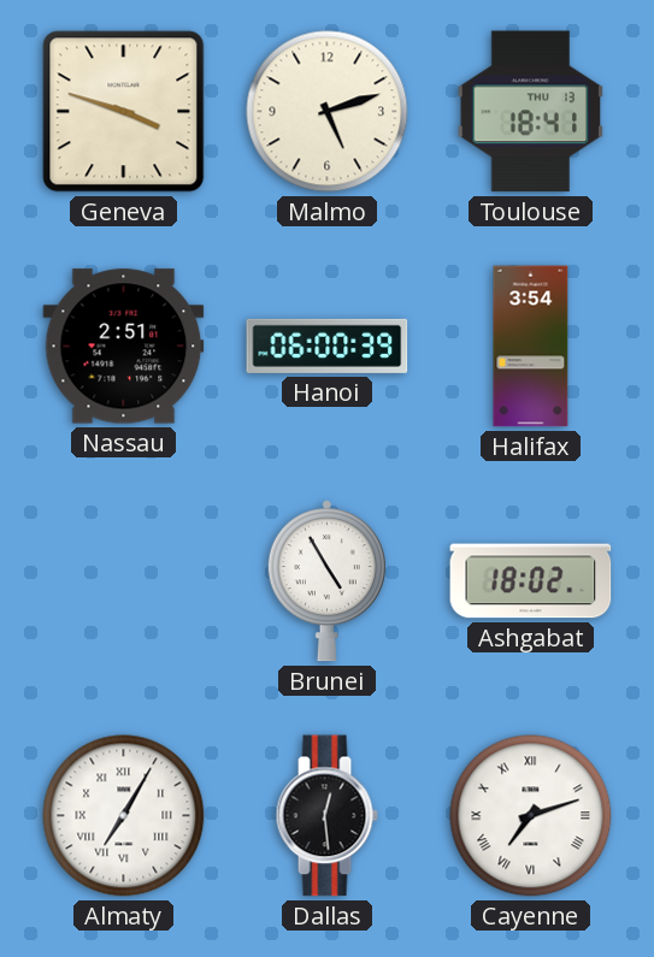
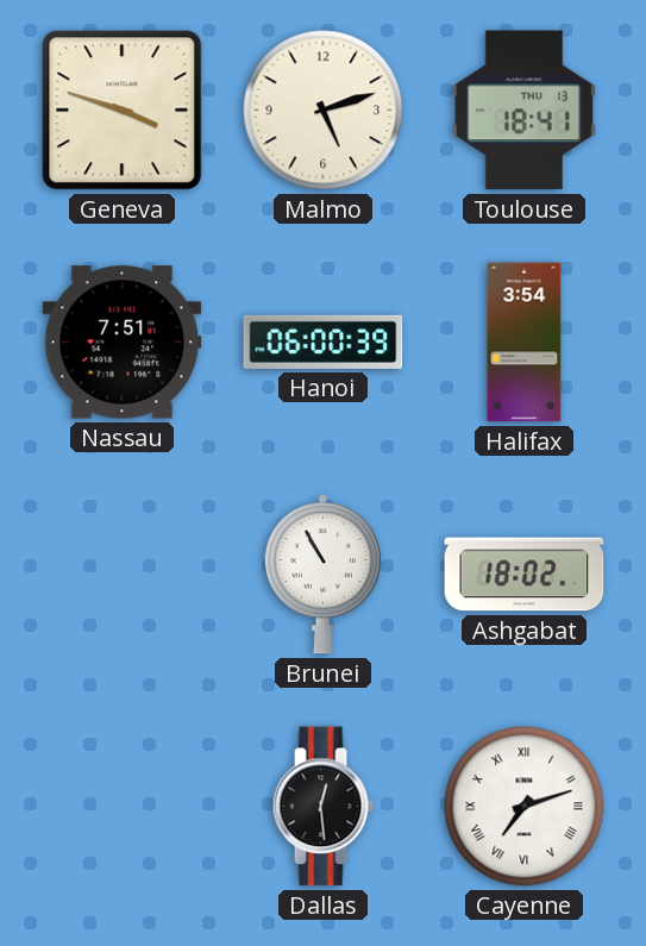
Nassau: 2:51 -> 7:51
Brunei: 4:55 -> 10:55
Almaty: 7:05 -> none
